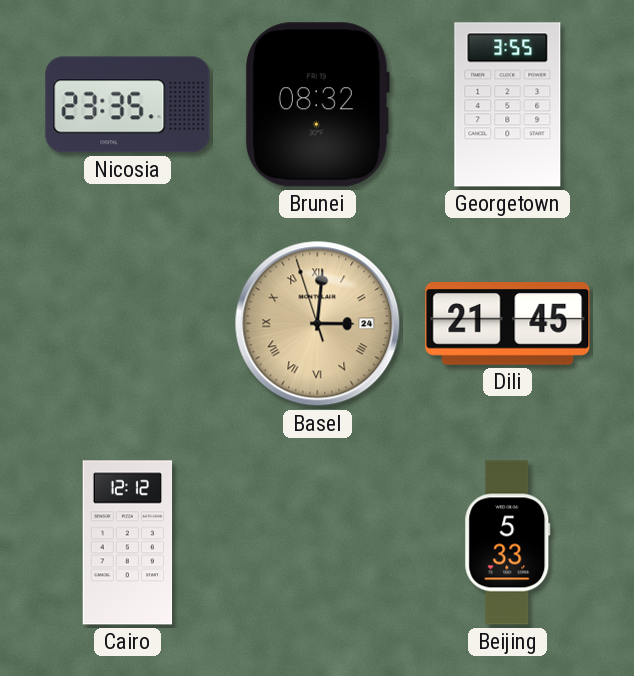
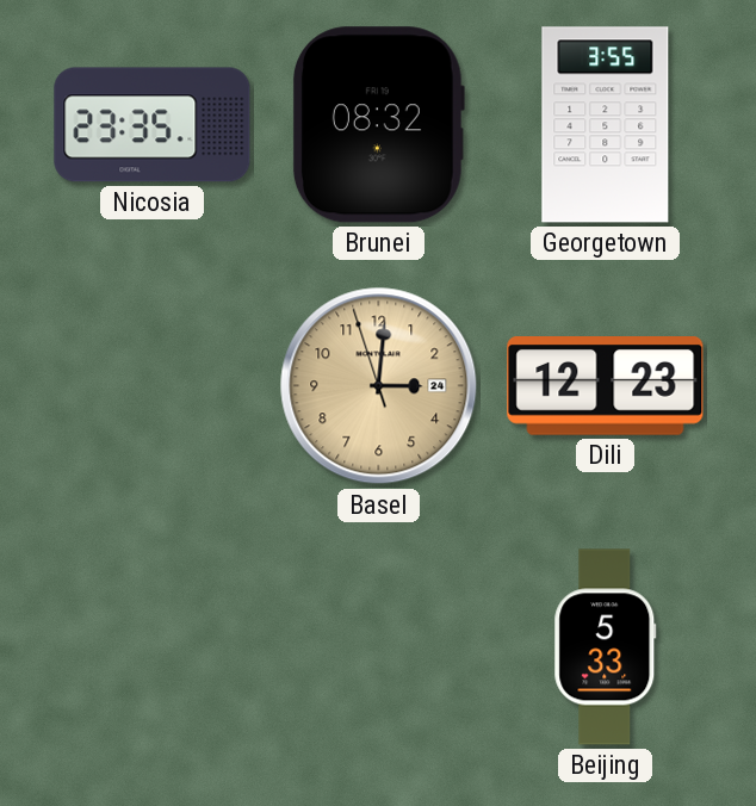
Basel numerals: Roman -> Arabic
Dili: 21:45 -> 12:23
Cairo: 12:12 -> none
